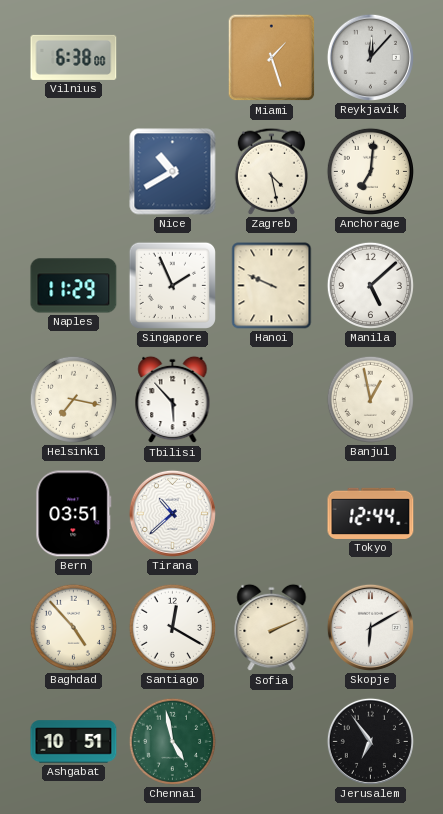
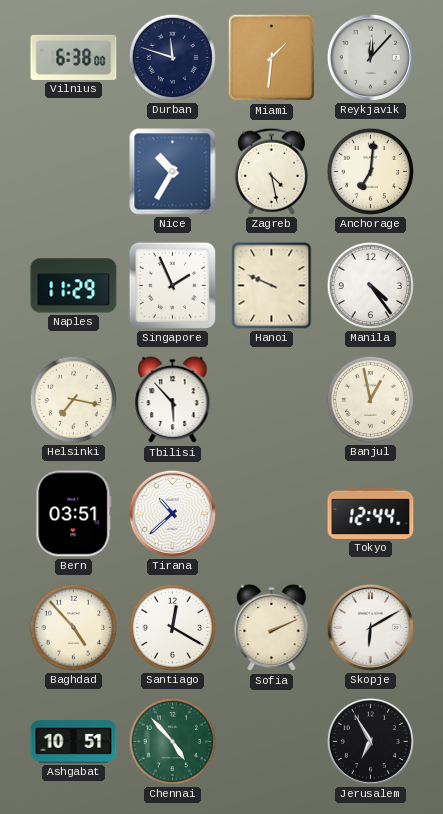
Durban: none -> 11:48
Miami: 1:27 -> 1:31
Nice: 10:40 -> 10:35
Manila: 5:08 -> 4:24
Chennai: 4:58 -> 4:53
Jerusalem: 6:54 -> 6:55
